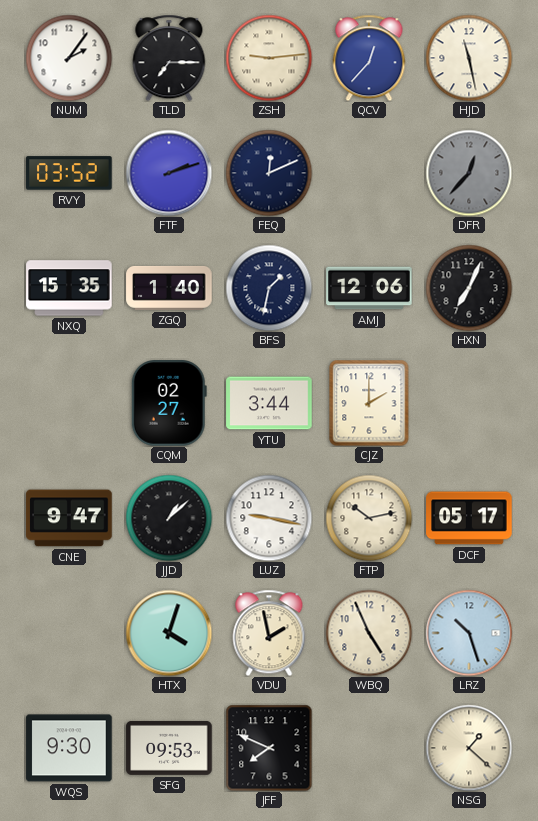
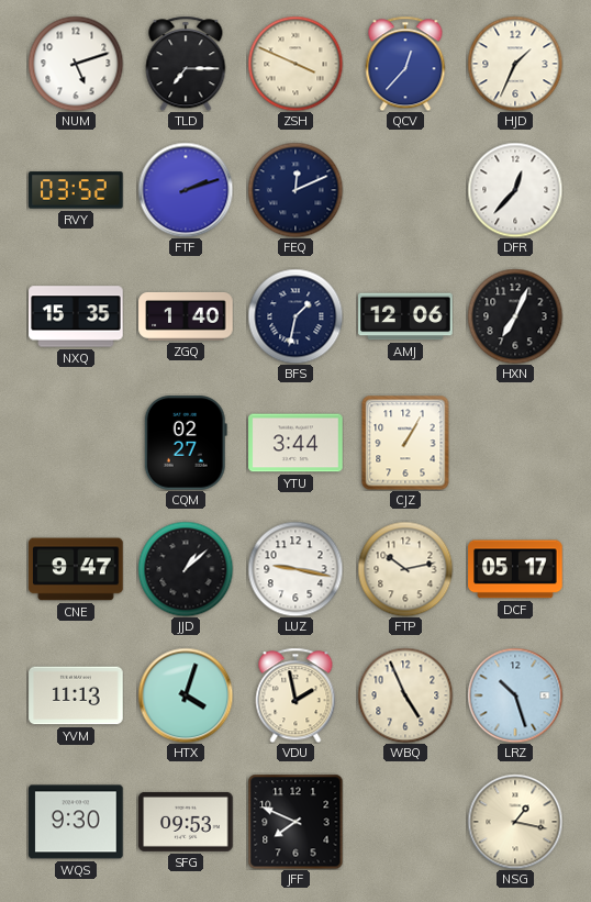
NUM: 2:06 -> 5:12
ZSH: 9:14 -> 3:49
HJD: 11:28 -> 1:34
DFR dial: grey -> white
CJZ: 2:00 -> 1:05
YVM: none -> 11:13
NSG: 1:22 -> 1:17
